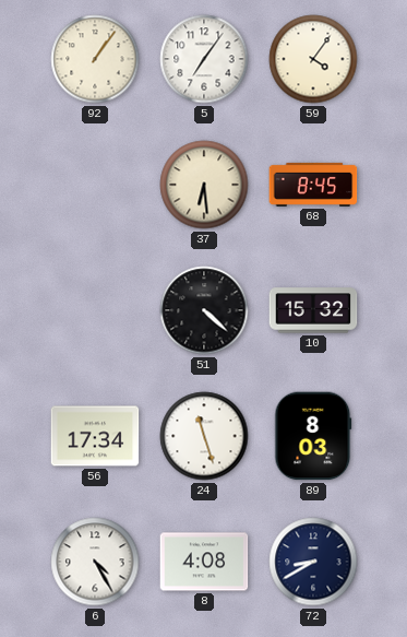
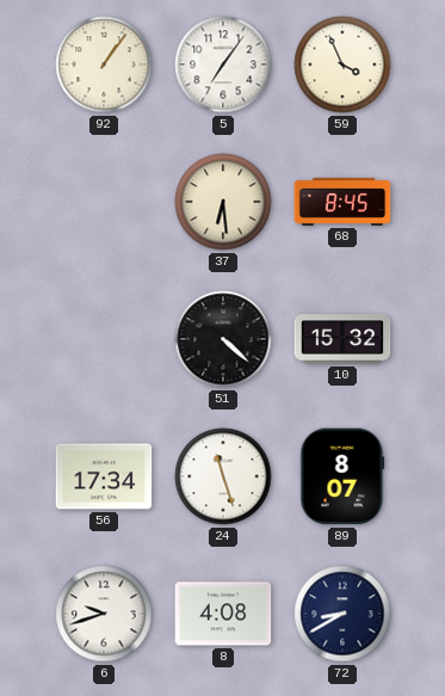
59: 4:06 -> 3:56
89: 8:03 -> 8:07
6: 4:25 -> 9:42
